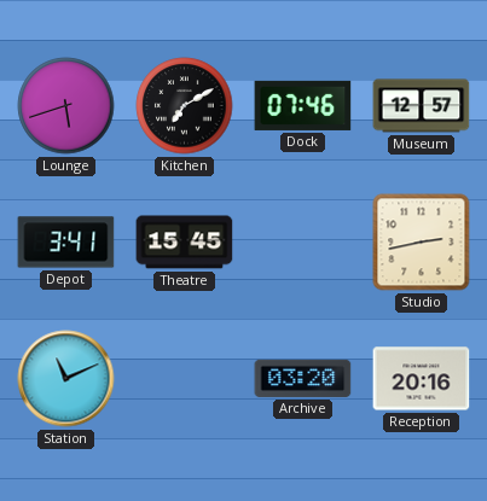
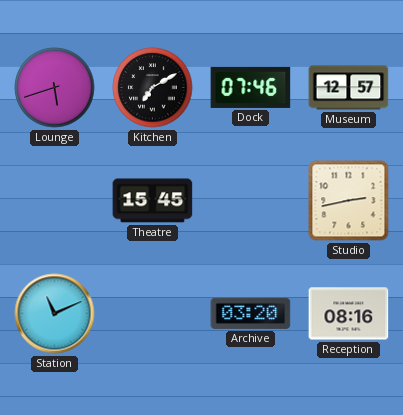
Depot: 3:41 -> none
Reception: 20:16 -> 08:16
